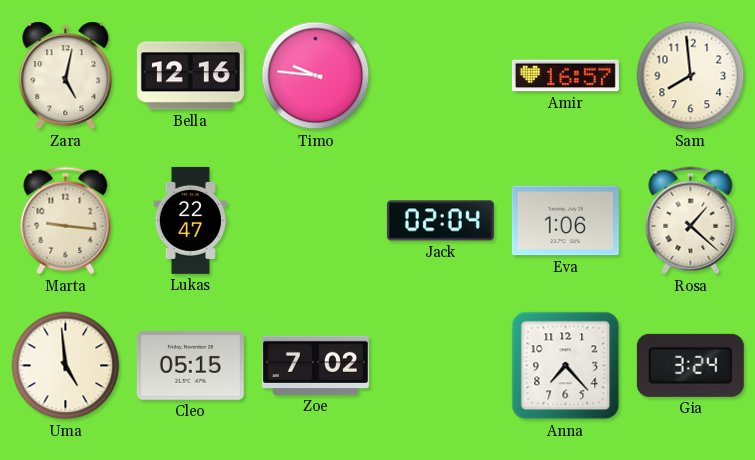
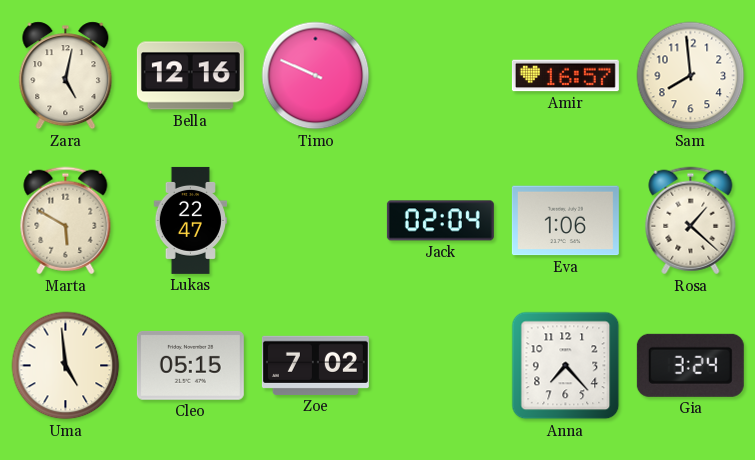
Timo: 9:46 -> 9:49
Marta: 9:16 -> 5:50
